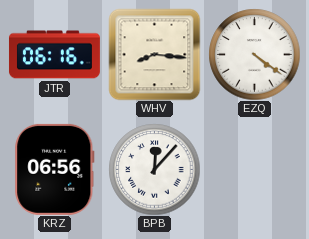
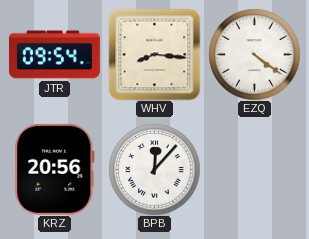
JTR: 06:16 -> 09:54
KRZ: 06:56 -> 20:56
